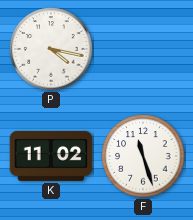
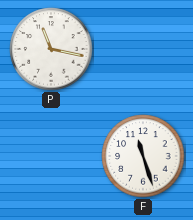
P: 4:17 -> 11:17
K: 11:02 -> none
